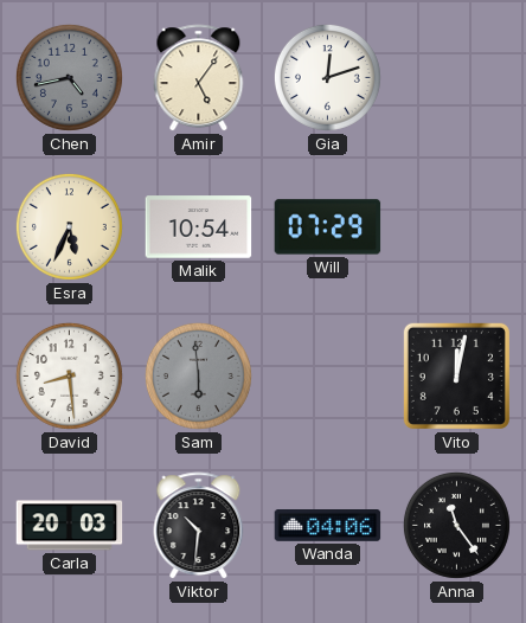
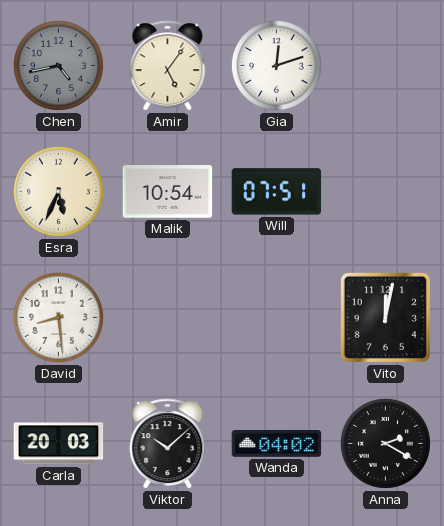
Will: 07:29 -> 07:51
Sam: 5:59 -> none
Viktor: 10:31 -> 10:08
Wanda: 04:06 -> 04:02
Anna: 11:24 -> 2:20
